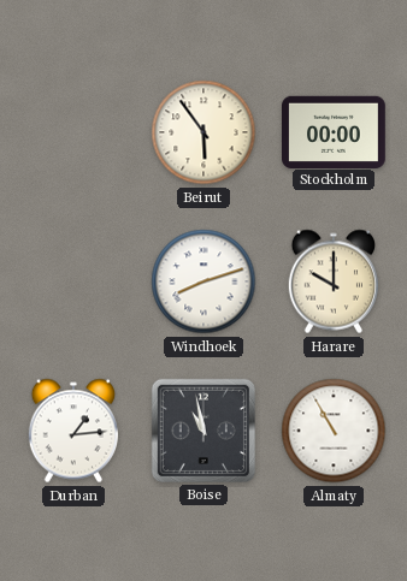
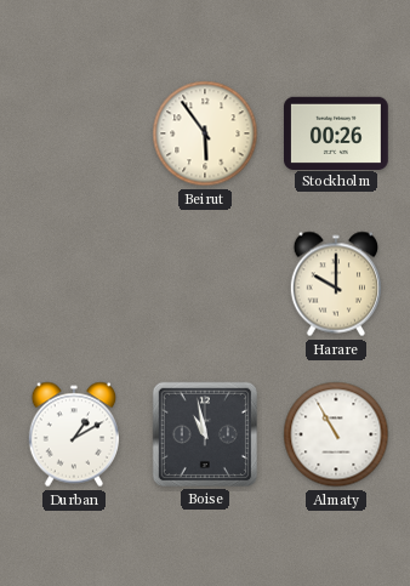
Stockholm: 00:00 -> 00:26
Windhoek: 8:12 -> none
Durban: 1:14 -> 1:10
